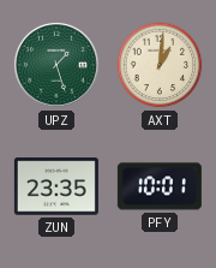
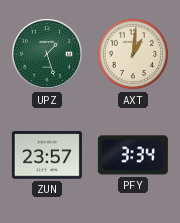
ZUN: 23:35 -> 23:57
PFY: 10:01 -> 3:34
